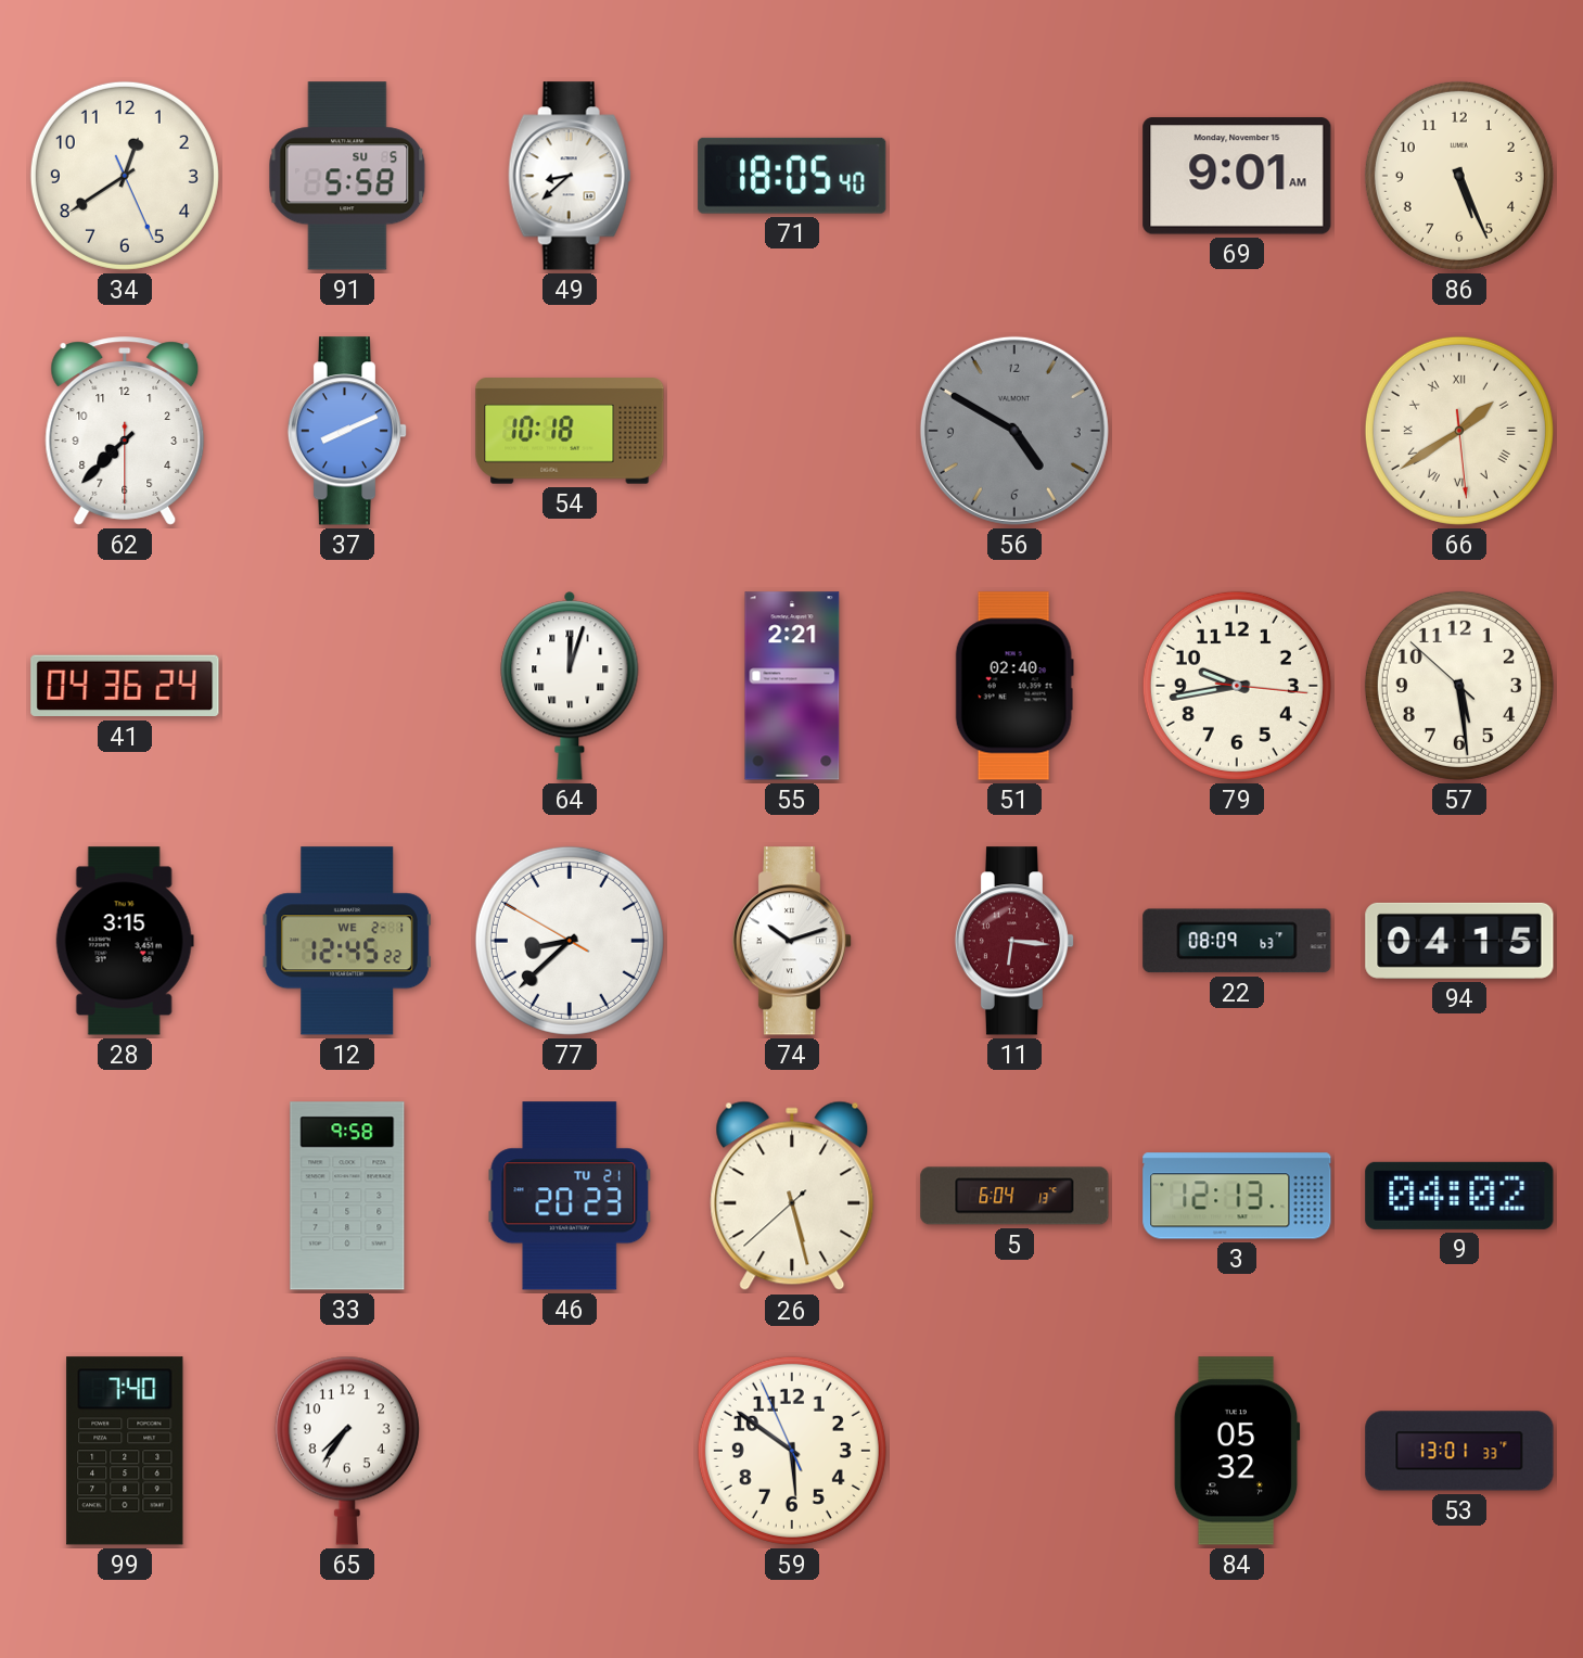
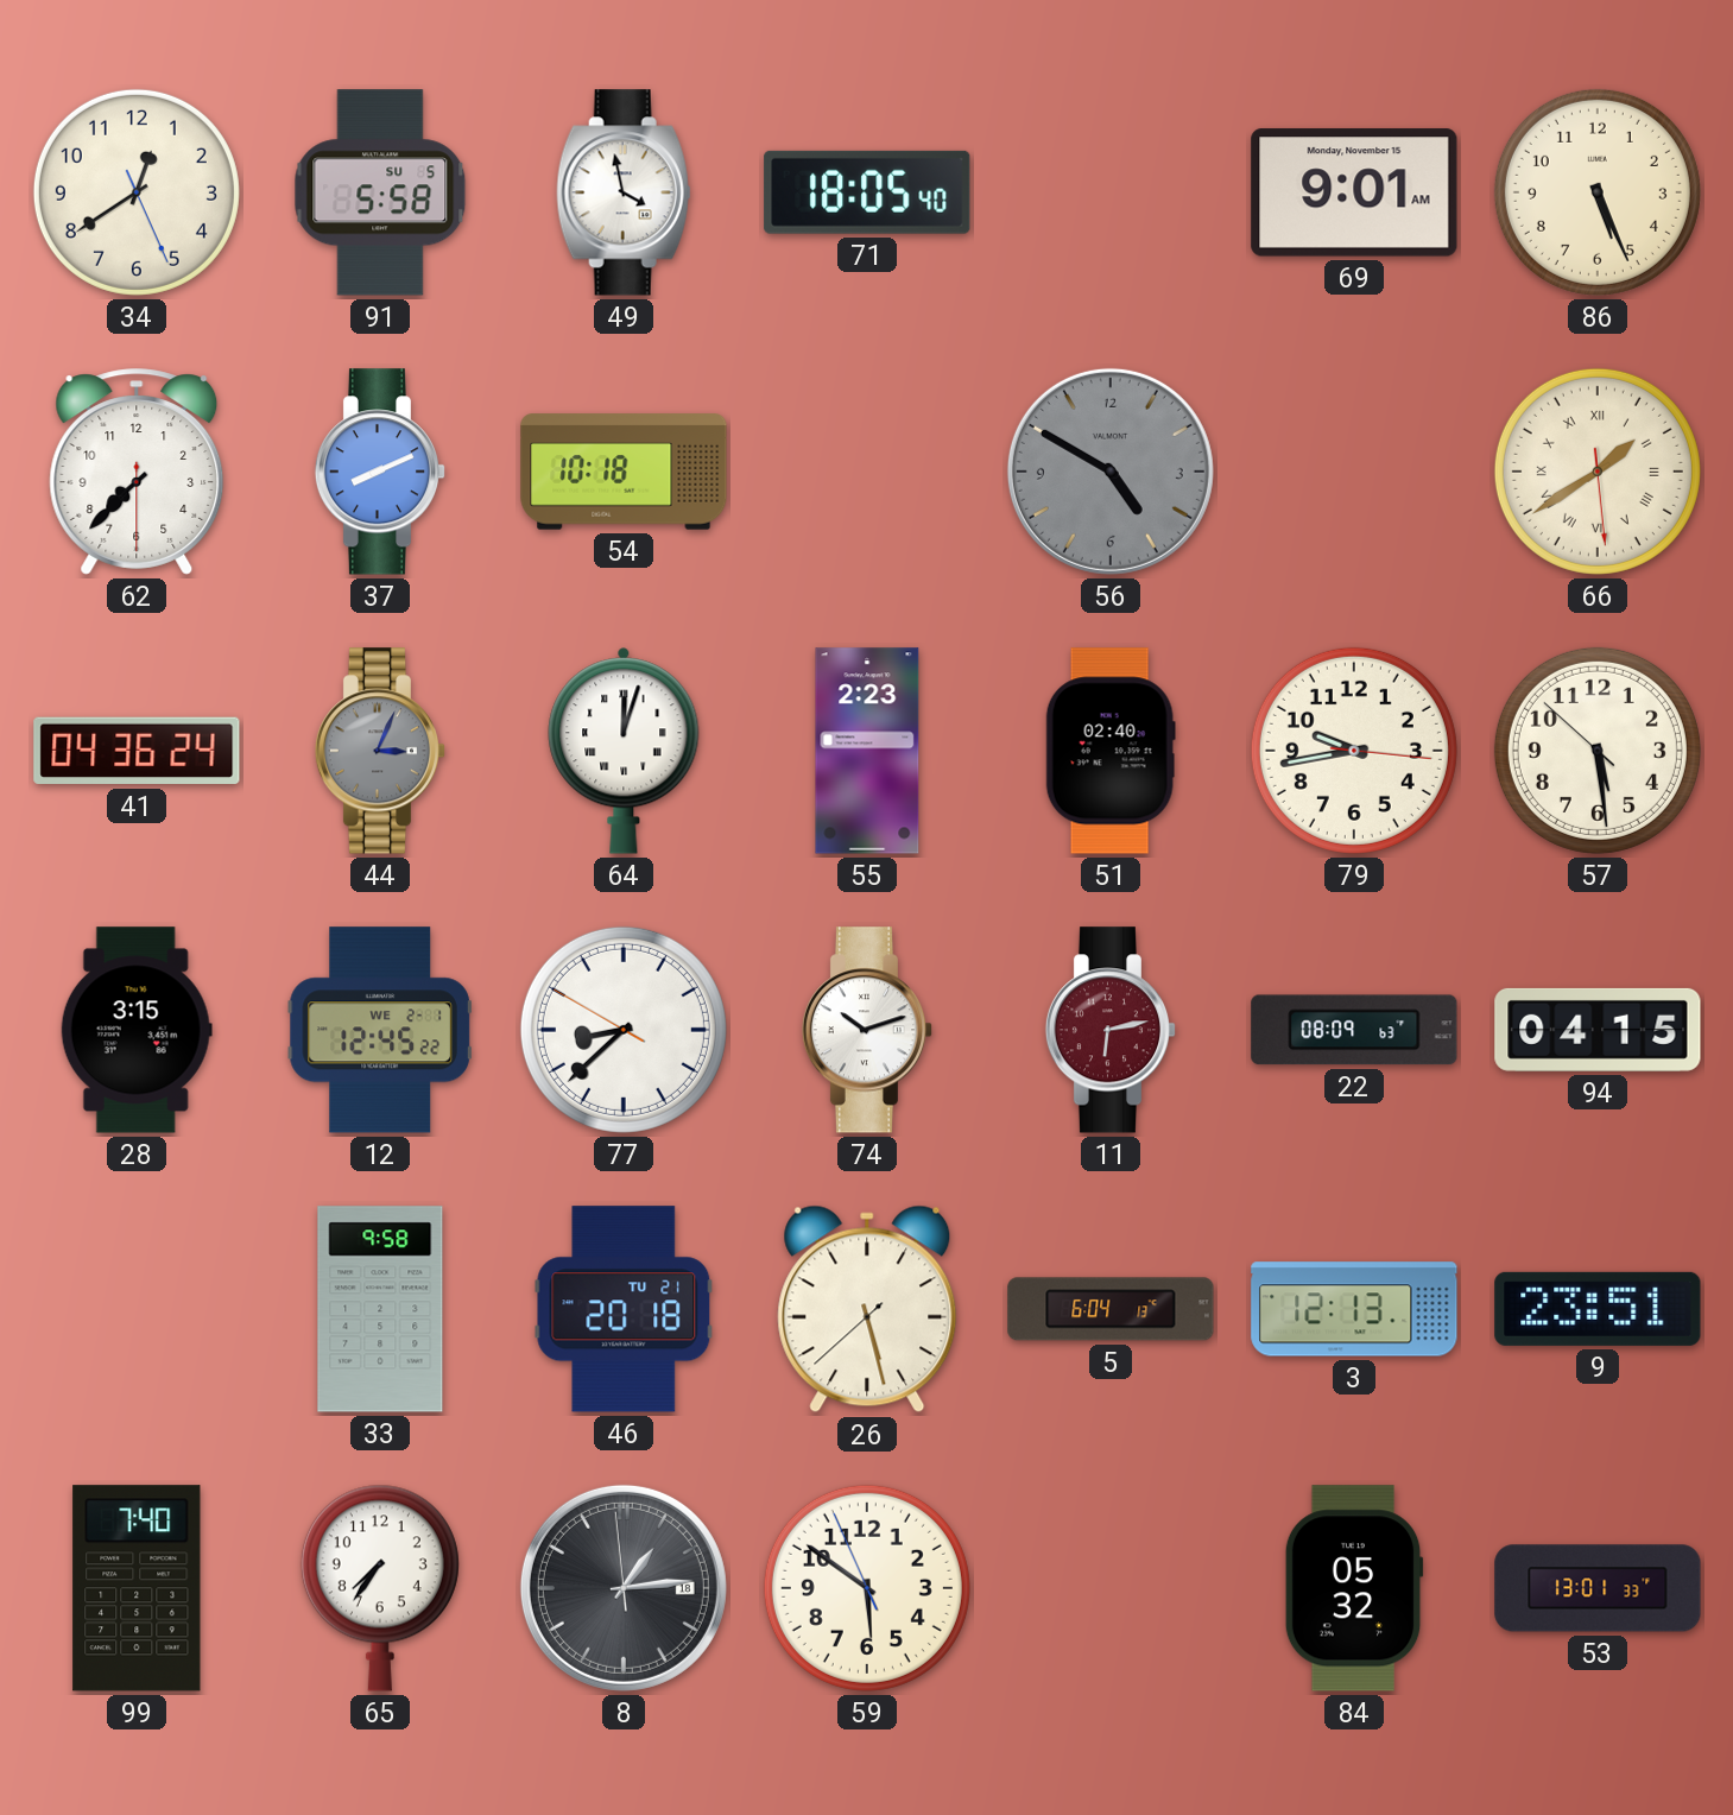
49: 8:38 -> 3:58
44: none -> 3:04
55: 2:21 -> 2:23
11: 6:16 -> 6:13
46: 20:23 -> 20:18
9: 04:02 -> 23:51
8: none -> 1:13
